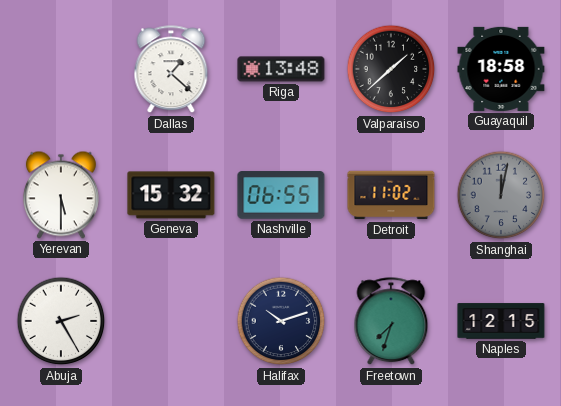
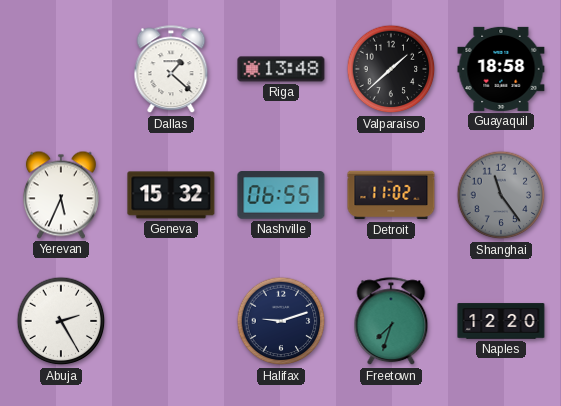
Yerevan: 5:30 -> 5:34
Shanghai: 12:02 -> 11:24
Halifax: 10:12 -> 9:12
Naples: 12:15 -> 12:20
